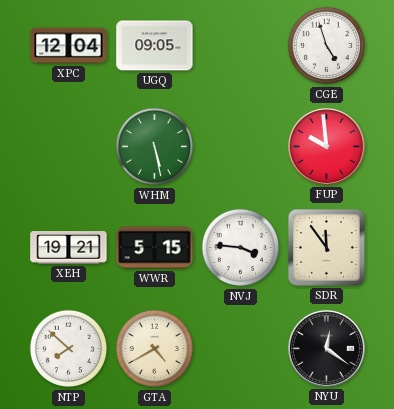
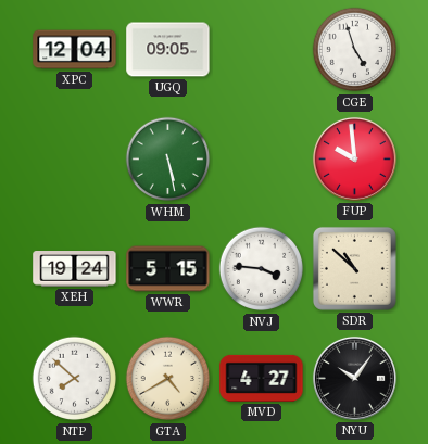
XEH: 19:21 -> 19:24
SDR: 11:54 -> 10:52
MVD: none -> 4:27
NYU: 12:21 -> 10:06
